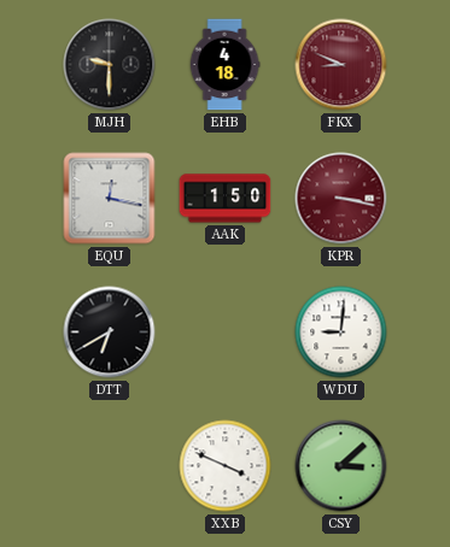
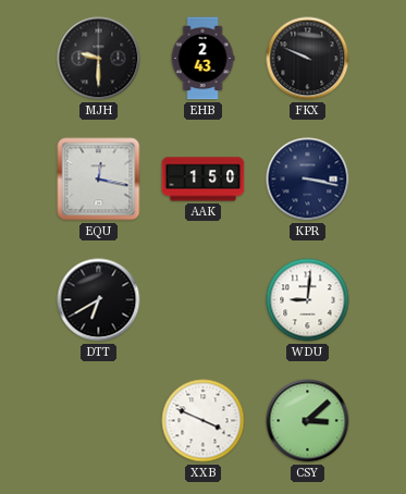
EHB: 4:18 -> 2:43
FKX: 8:49 -> 9:49
FKX dial: burgundy -> black
KPR dial: burgundy -> navy
